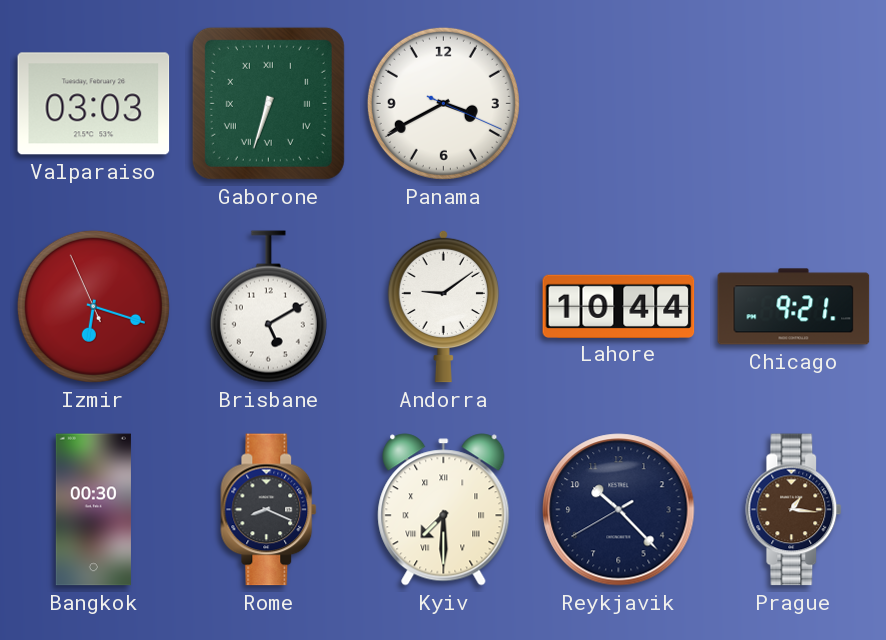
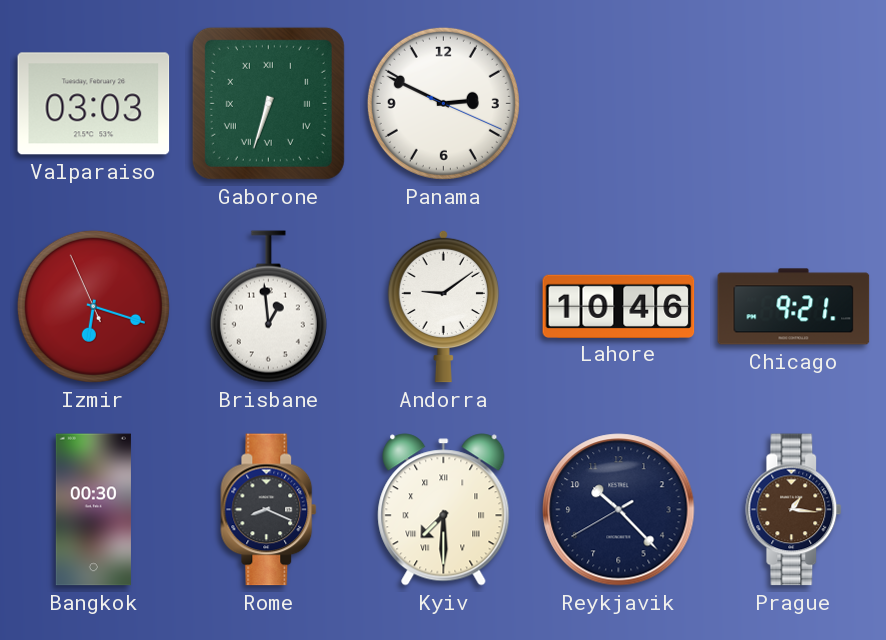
Panama: 3:40 -> 2:49
Brisbane: 5:10 -> 12:59
Lahore: 10:44 -> 10:46
